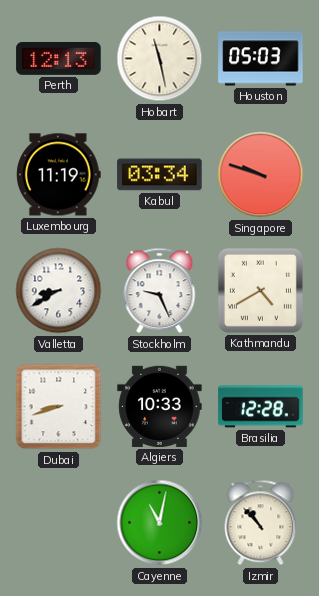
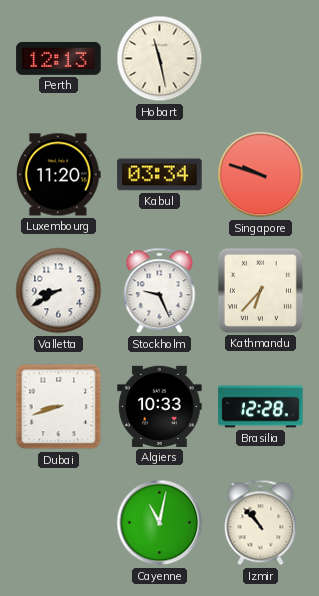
Houston: 05:03 -> none
Luxembourg: 11:19 -> 11:20
Kathmandu: 4:40 -> 6:37
